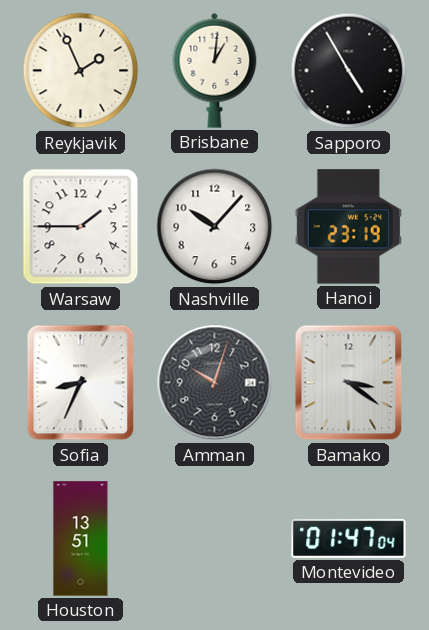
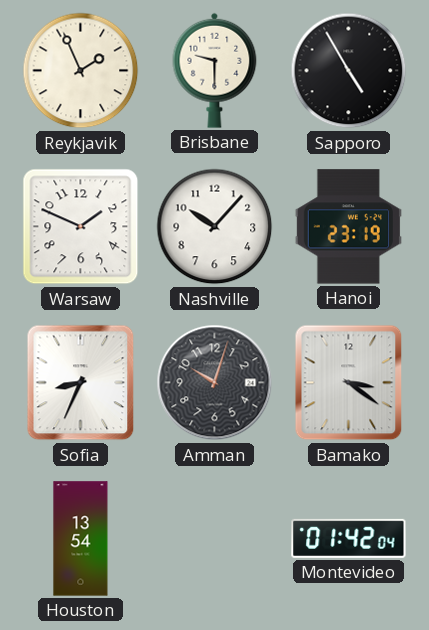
Brisbane: 1:01 -> 9:30
Warsaw: 1:45 -> 1:49
Houston: 13:51 -> 13:54
Montevideo: 01:47 -> 01:42
